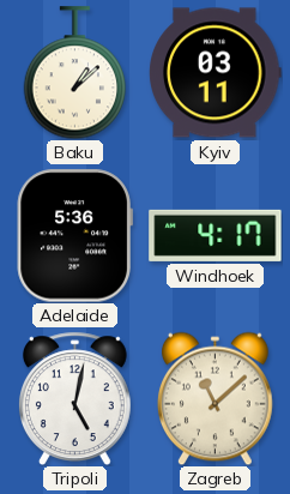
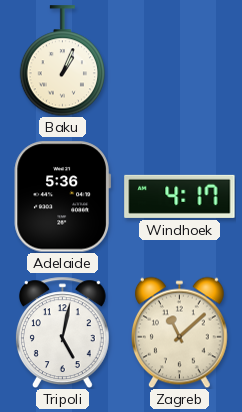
Baku: 1:08 -> 1:04
Kyiv: 03:11 -> none
